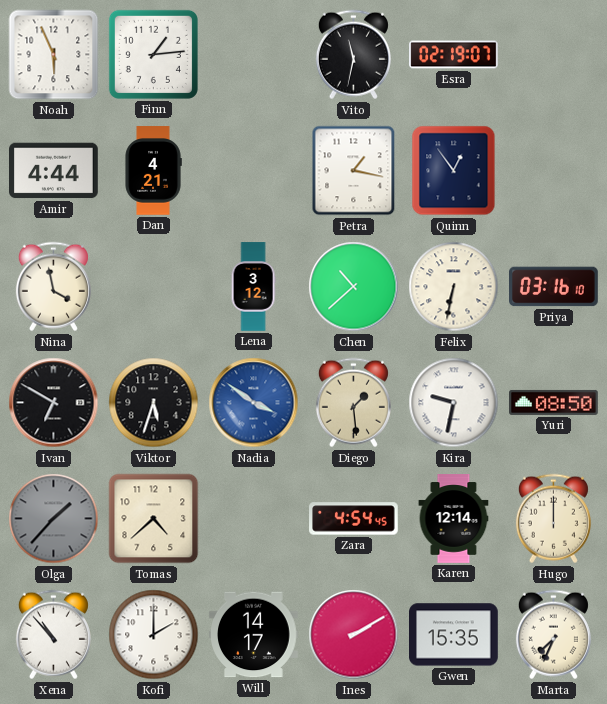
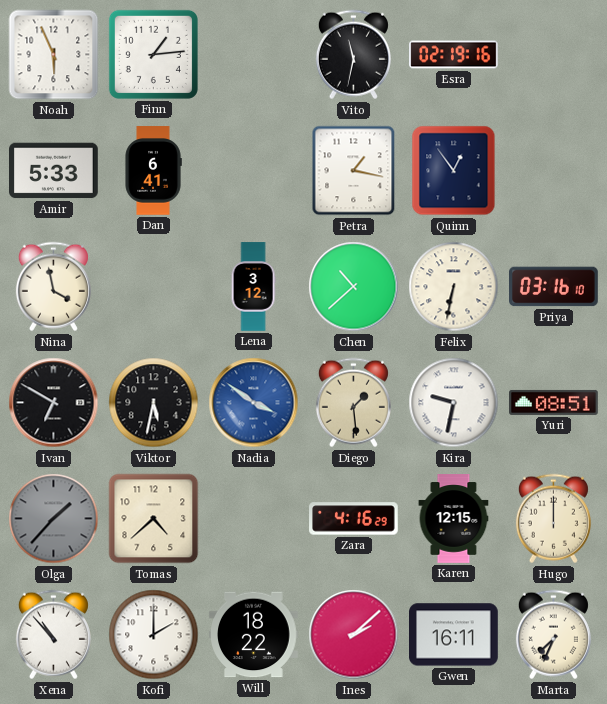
Esra: 02:19:07 -> 02:19:16
Amir: 4:44 -> 5:33
Dan: 4:21 -> 6:41
Viktor: 5:33 -> 5:32
Yuri: 08:50 -> 08:51
Zara: 4:54 -> 4:16
Karen: 12:14 -> 12:15
Will: 14:17 -> 18:22
Ines: 2:10 -> 2:08
Gwen: 15:35 -> 16:11
